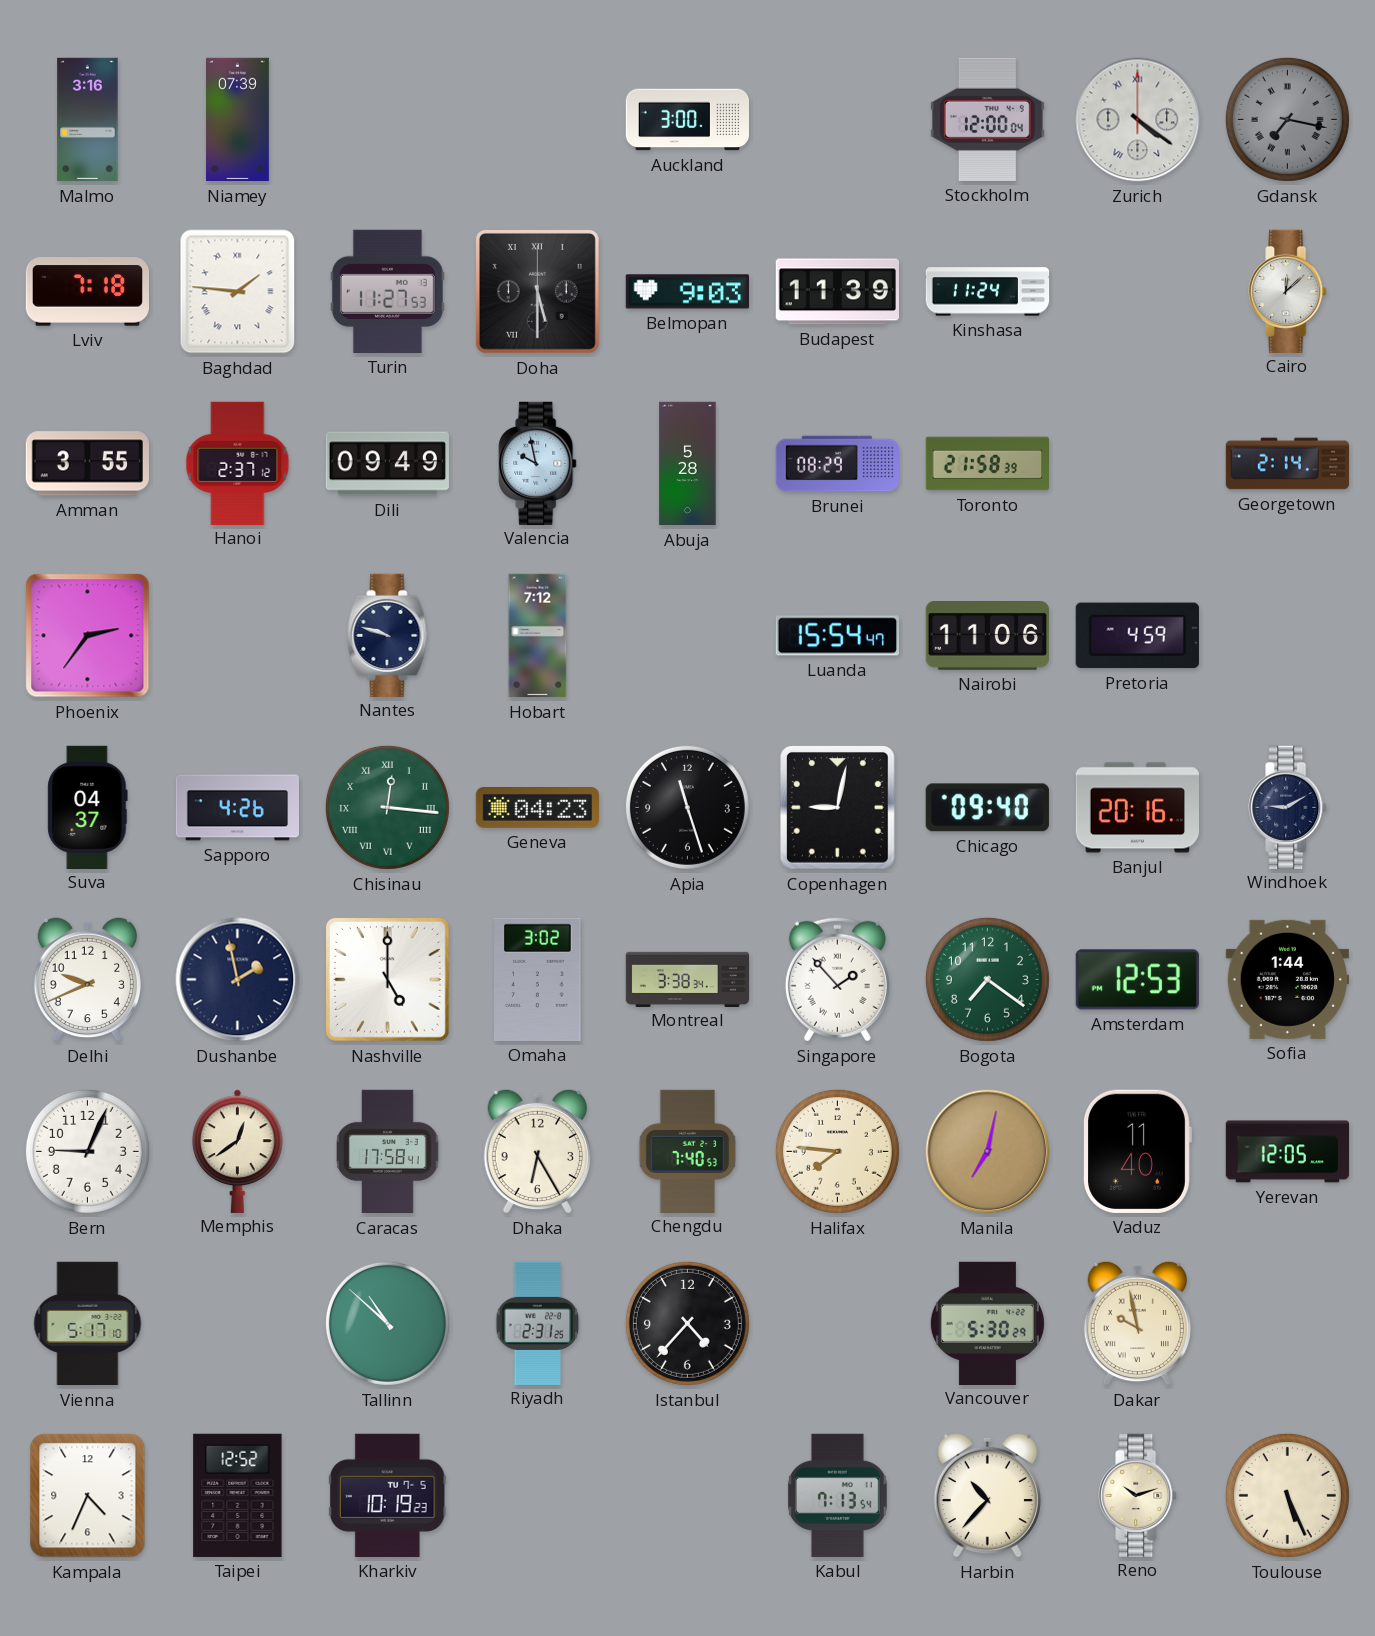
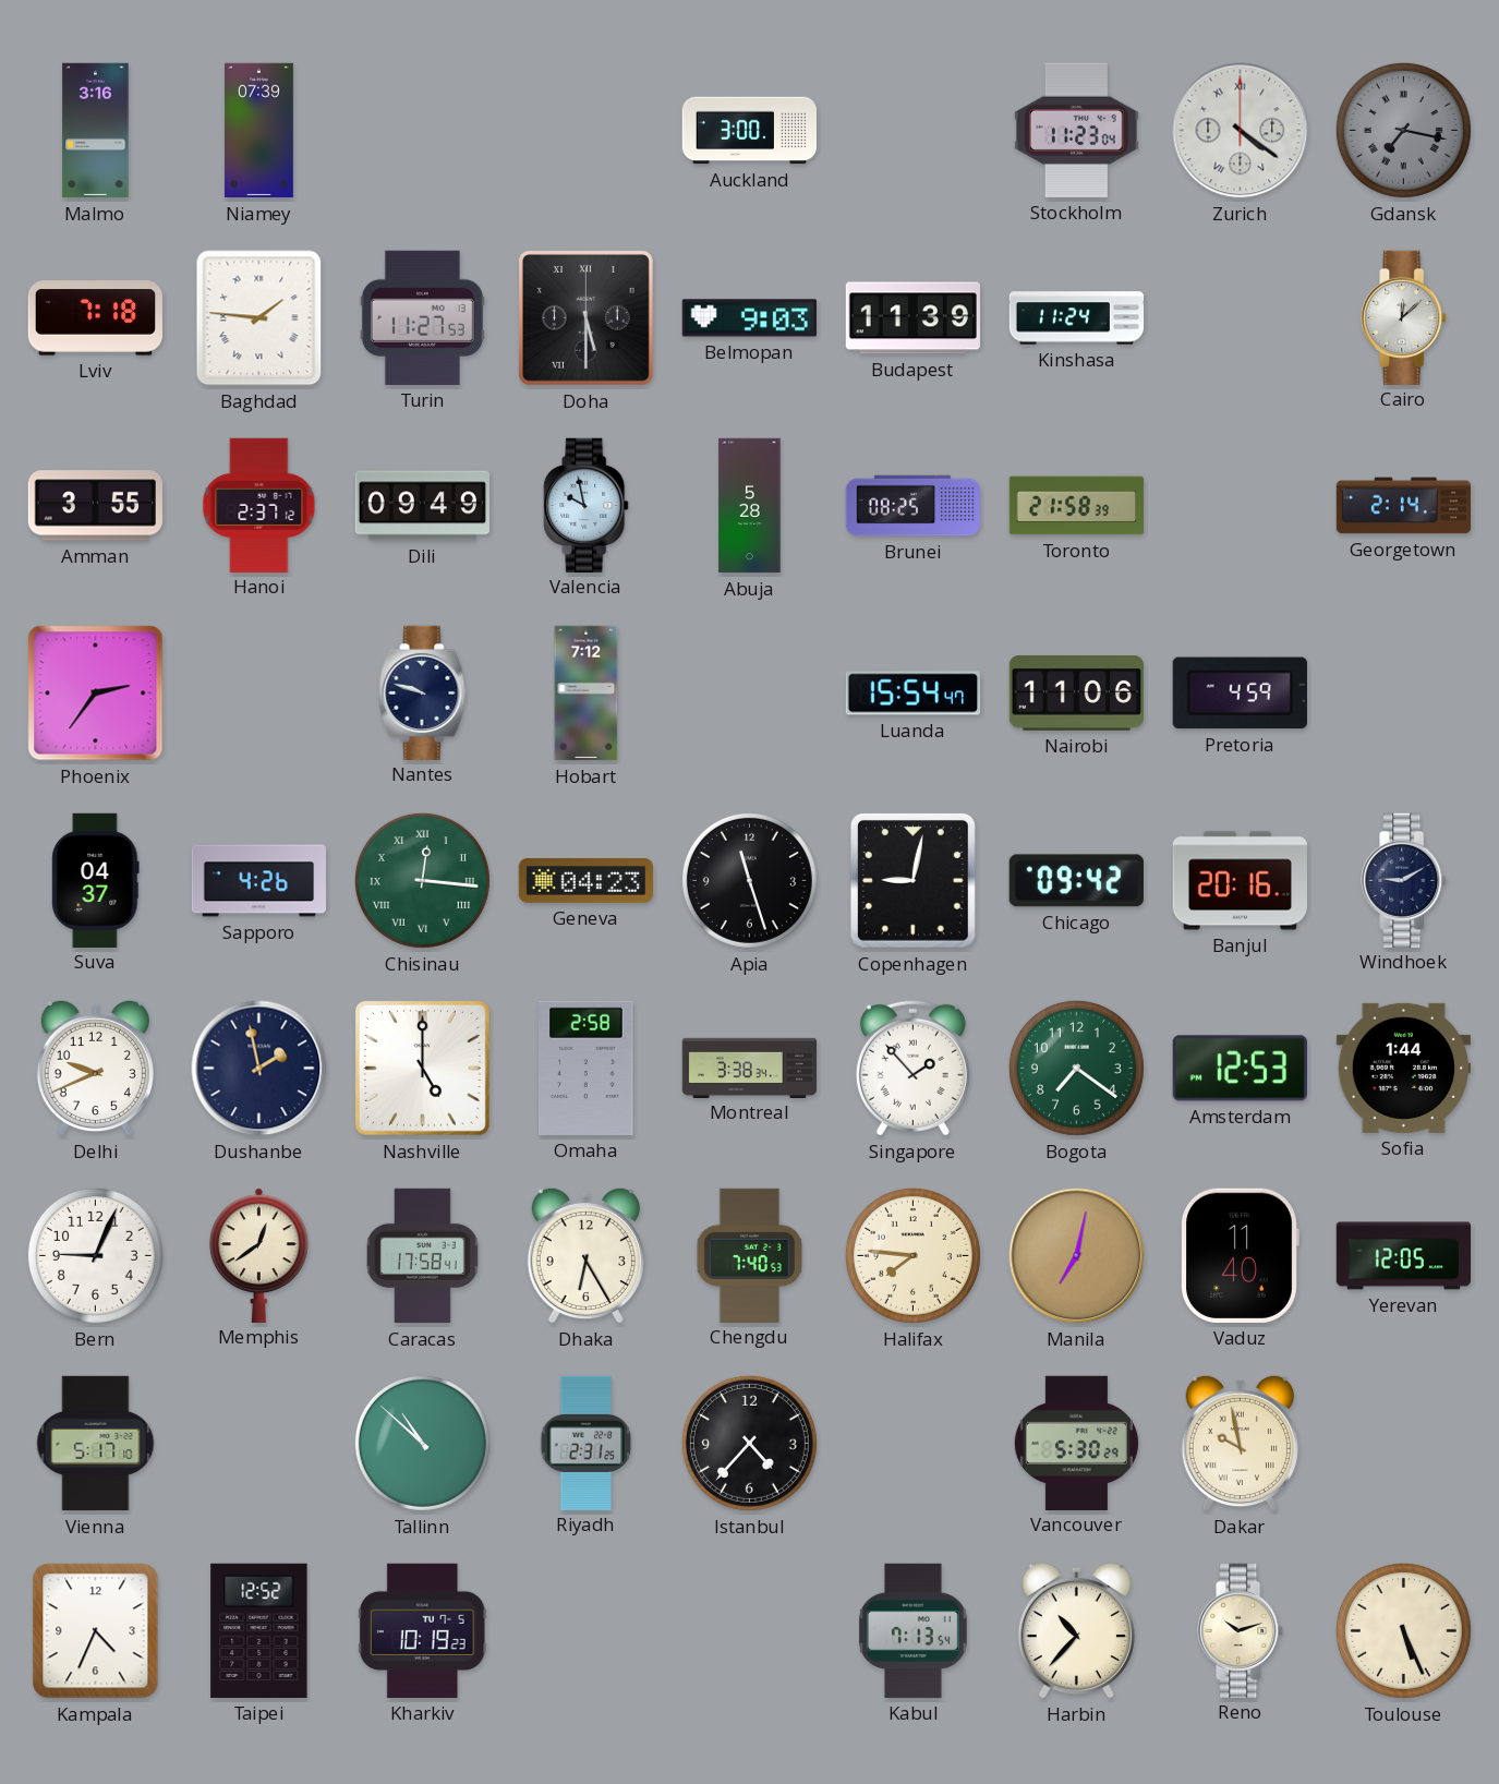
Stockholm: 12:00 -> 11:23
Brunei: 08:29 -> 08:25
Chicago: 09:40 -> 09:42
Omaha: 3:02 -> 2:58
